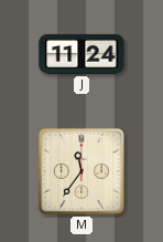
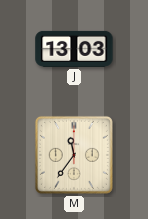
J: 11:24 -> 13:03
